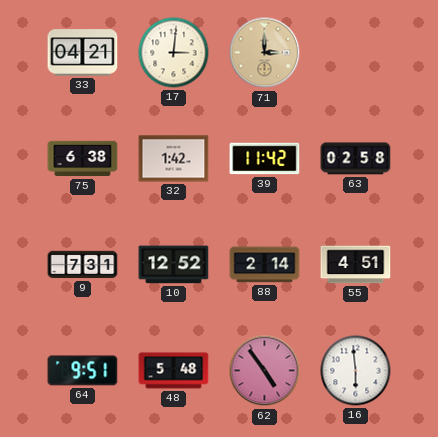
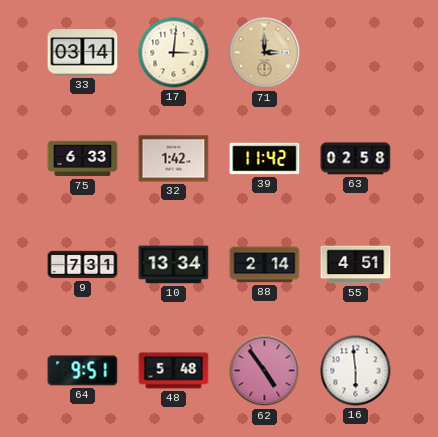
33: 04:21 -> 03:14
75: 6:38 -> 6:33
10: 12:52 -> 13:34
